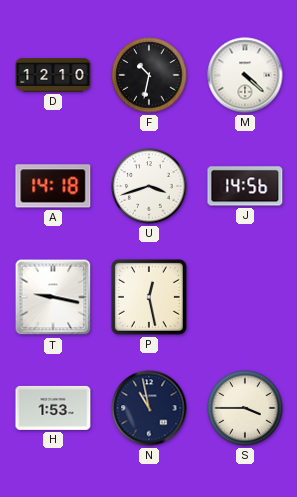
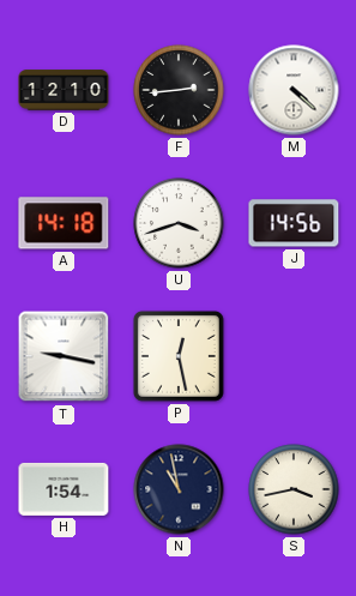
F: 10:32 -> 2:44
H: 1:53 -> 1:54
S: 3:45 -> 3:43
